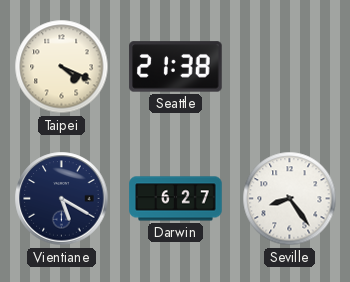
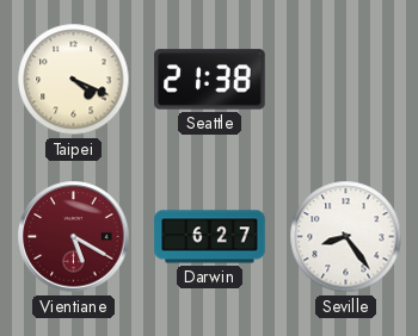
Vientiane dial: navy -> burgundy
